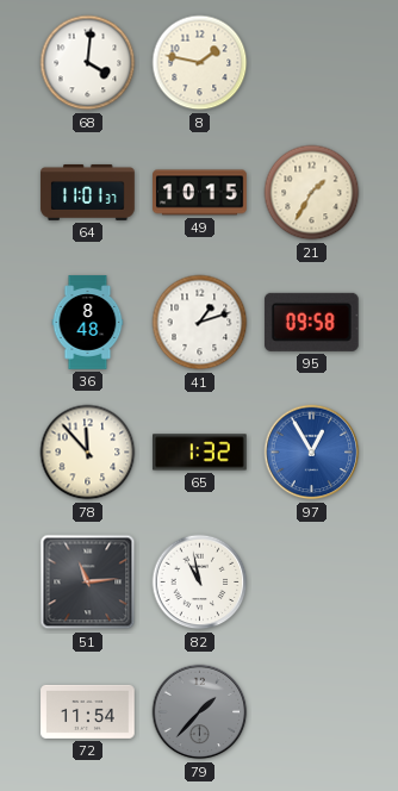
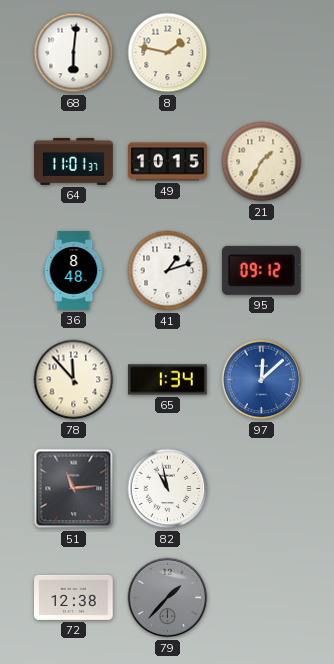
68: 4:01 -> 6:01
95: 09:58 -> 09:12
65: 1:32 -> 1:34
97: 12:55 -> 12:08
72: 11:54 -> 12:38
